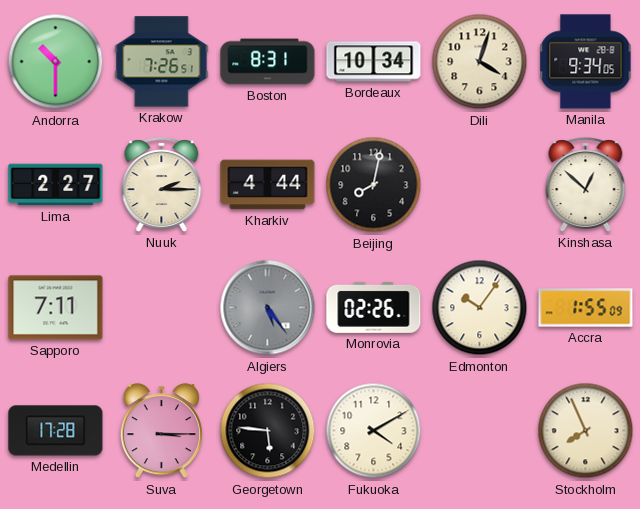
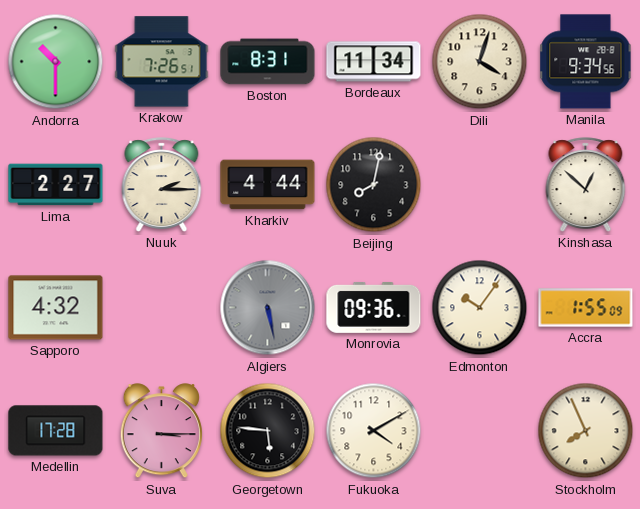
Bordeaux: 10:34 -> 11:34
Manila: 9:34:05 -> 9:34:56
Sapporo: 7:11 -> 4:32
Algiers: 5:24 -> 5:28
Monrovia: 02:26 -> 09:36
